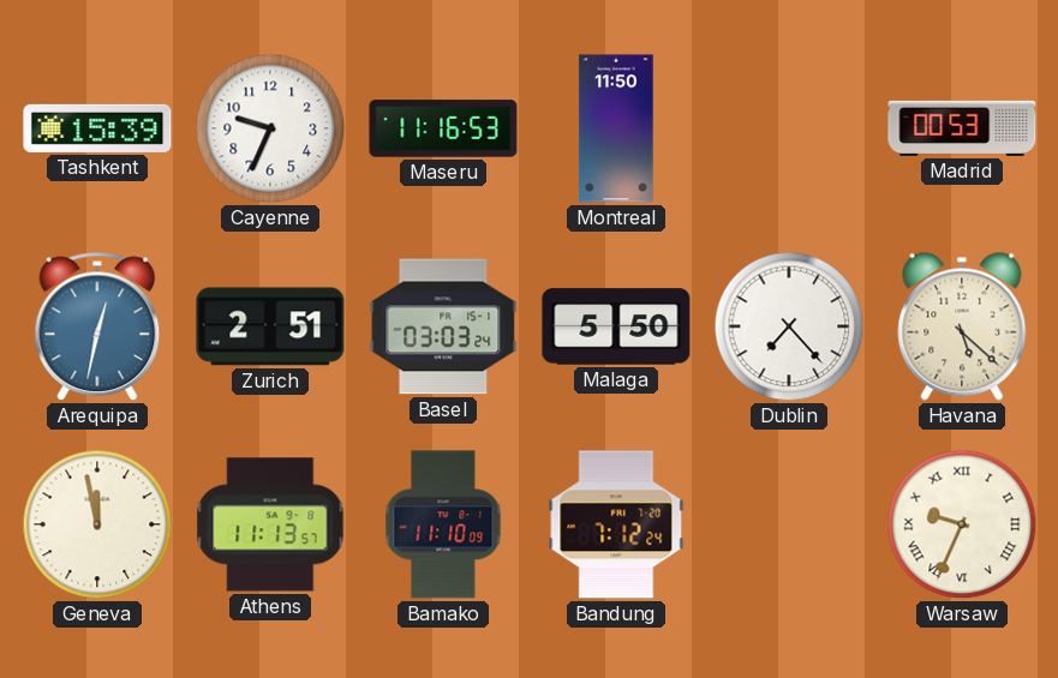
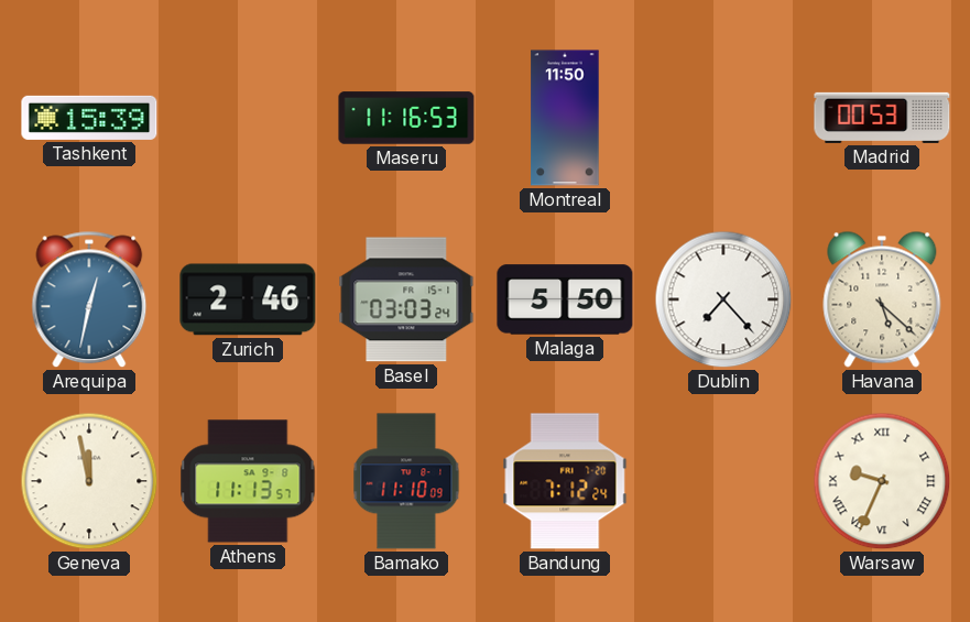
Cayenne: 9:34 -> none
Zurich: 2:51 -> 2:46
